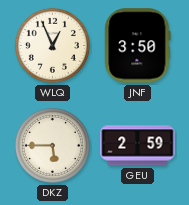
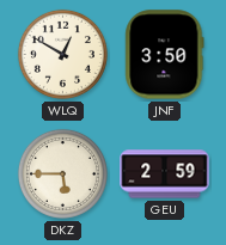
WLQ: 12:56 -> 12:50
